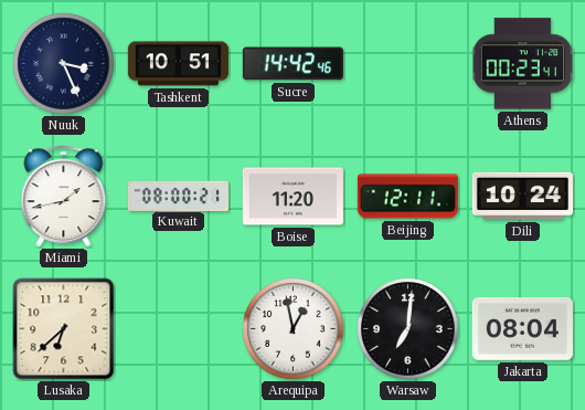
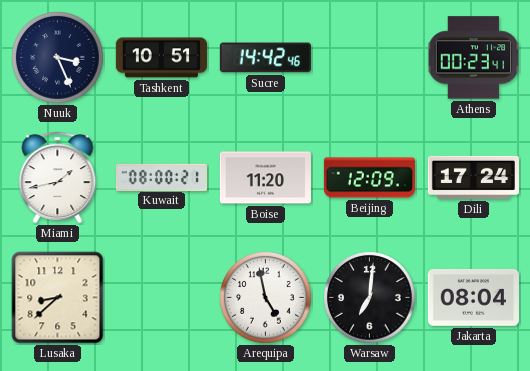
Beijing: 12:11 -> 12:09
Dili: 10:24 -> 17:24
Lusaka: 6:38 -> 8:38
Arequipa: 12:58 -> 4:58
